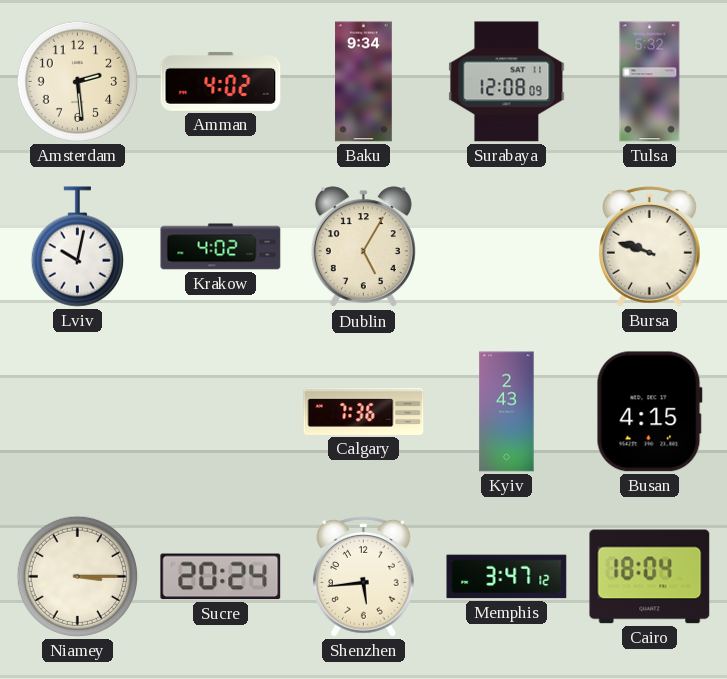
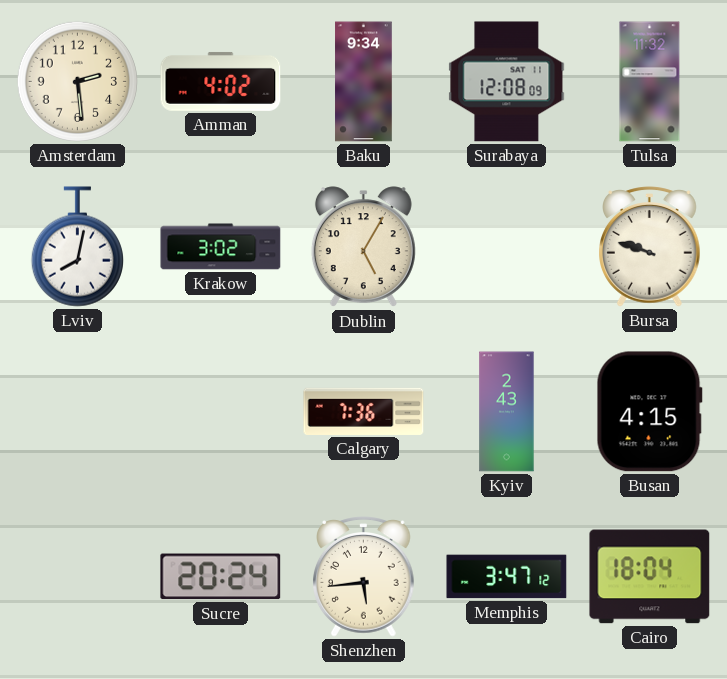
Tulsa: 5:32 -> 11:32
Lviv: 10:02 -> 8:02
Krakow: 4:02 -> 3:02
Niamey: 3:15 -> none
